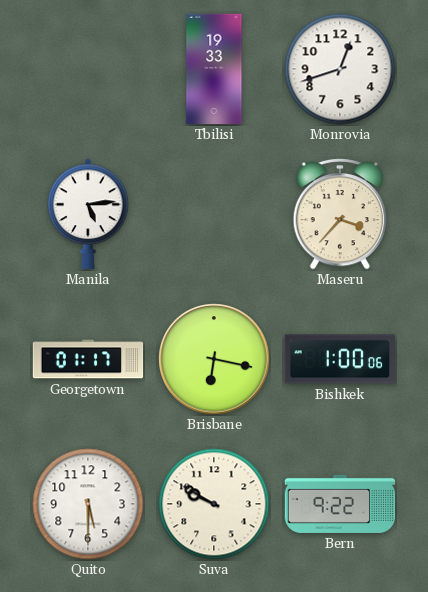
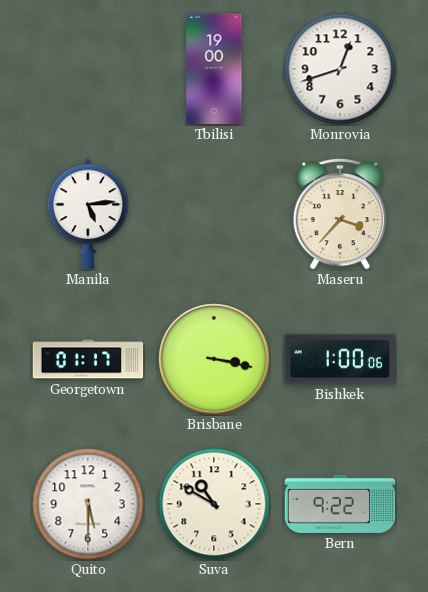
Tbilisi: 19:33 -> 19:00
Brisbane: 6:17 -> 3:17
Suva: 9:50 -> 10:50
